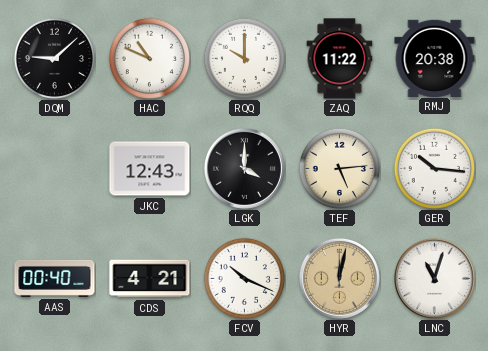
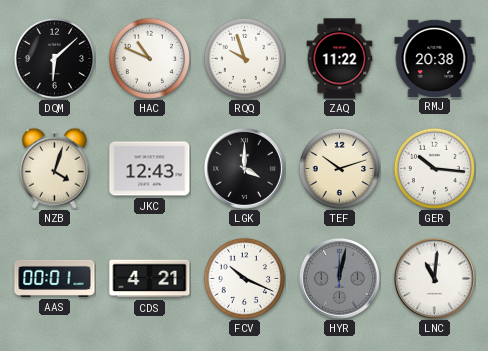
DQM: 9:08 -> 6:08
RQQ: 10:00 -> 9:57
NZB: none -> 4:03
TEF: 5:14 -> 10:12
AAS: 00:40 -> 00:01
HYR dial: champagne -> grey
LNC: 11:03 -> 11:01
